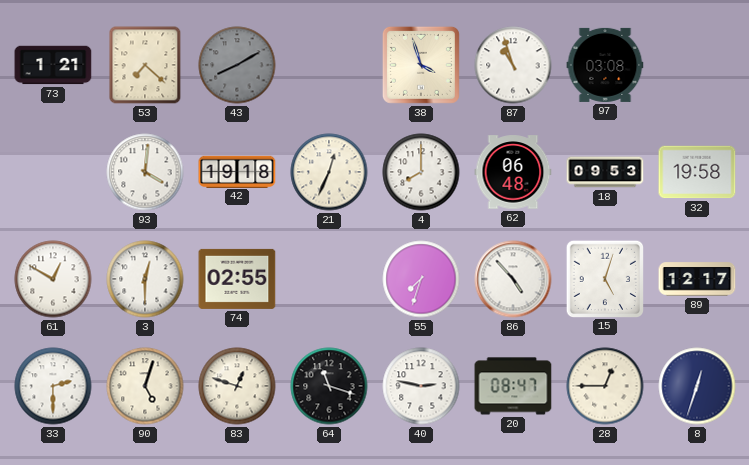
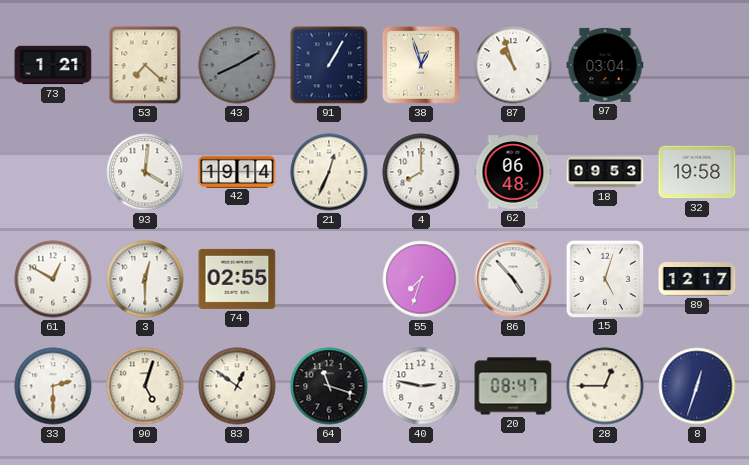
91: none -> 1:05
38: 3:57 -> 12:57
97: 03:08 -> 03:04
42: 19:18 -> 19:14
83: 12:48 -> 12:51
